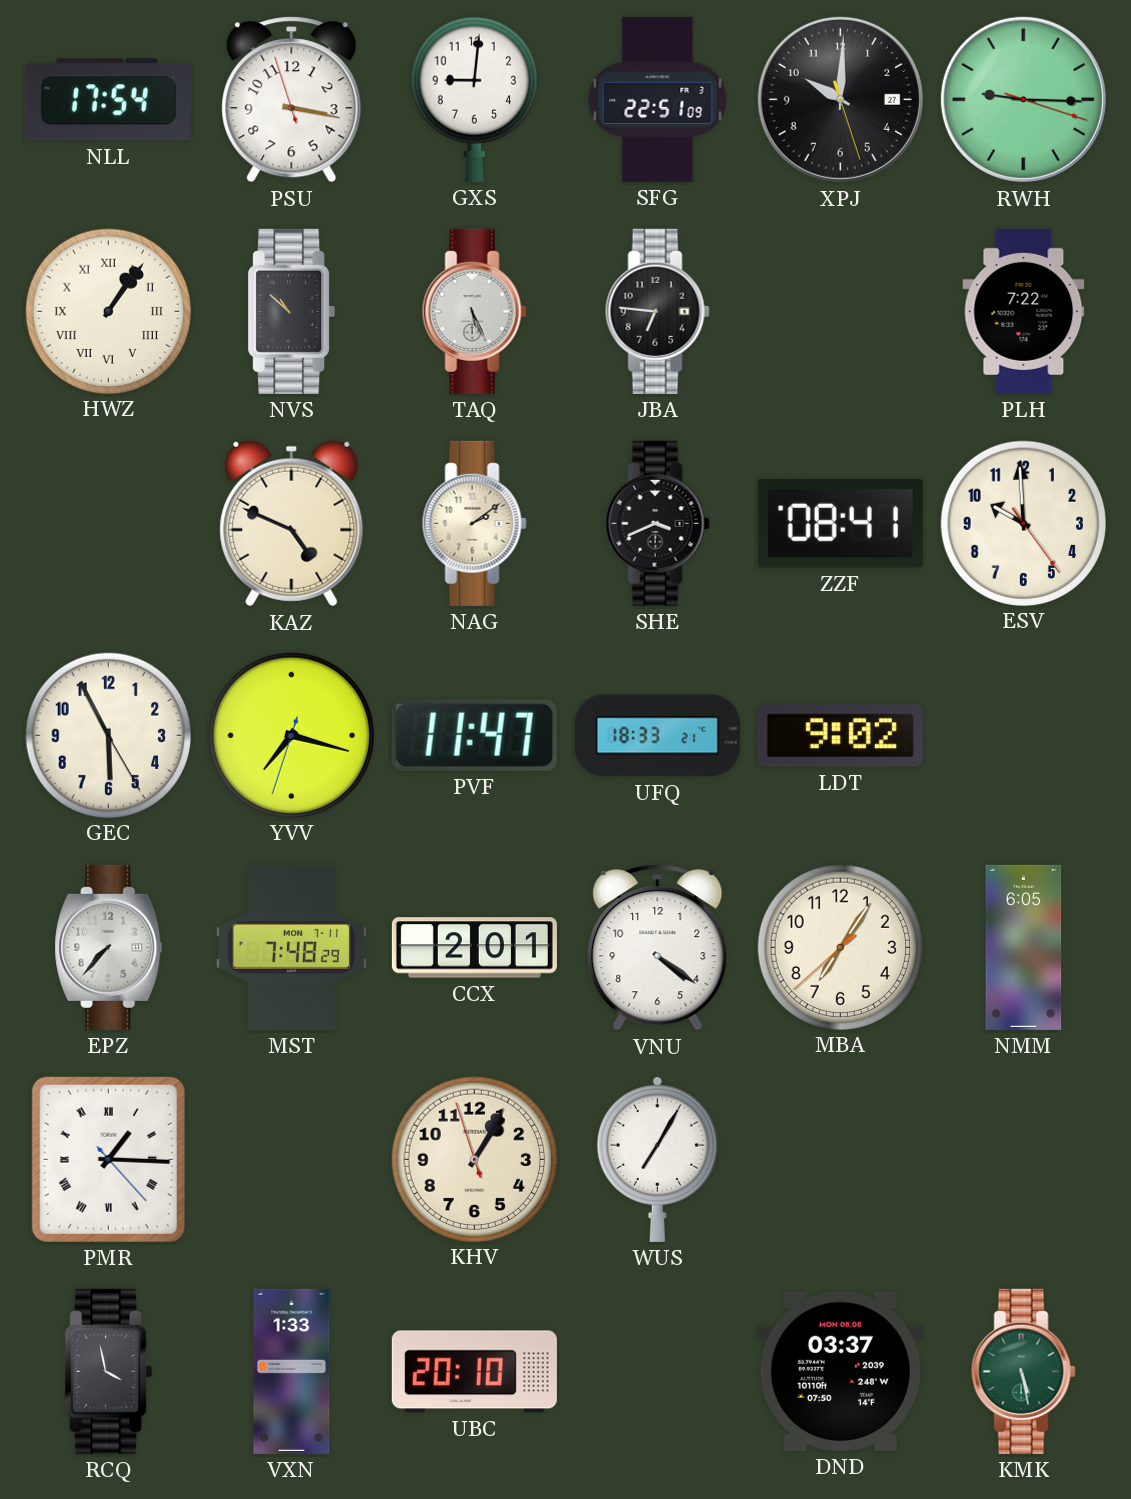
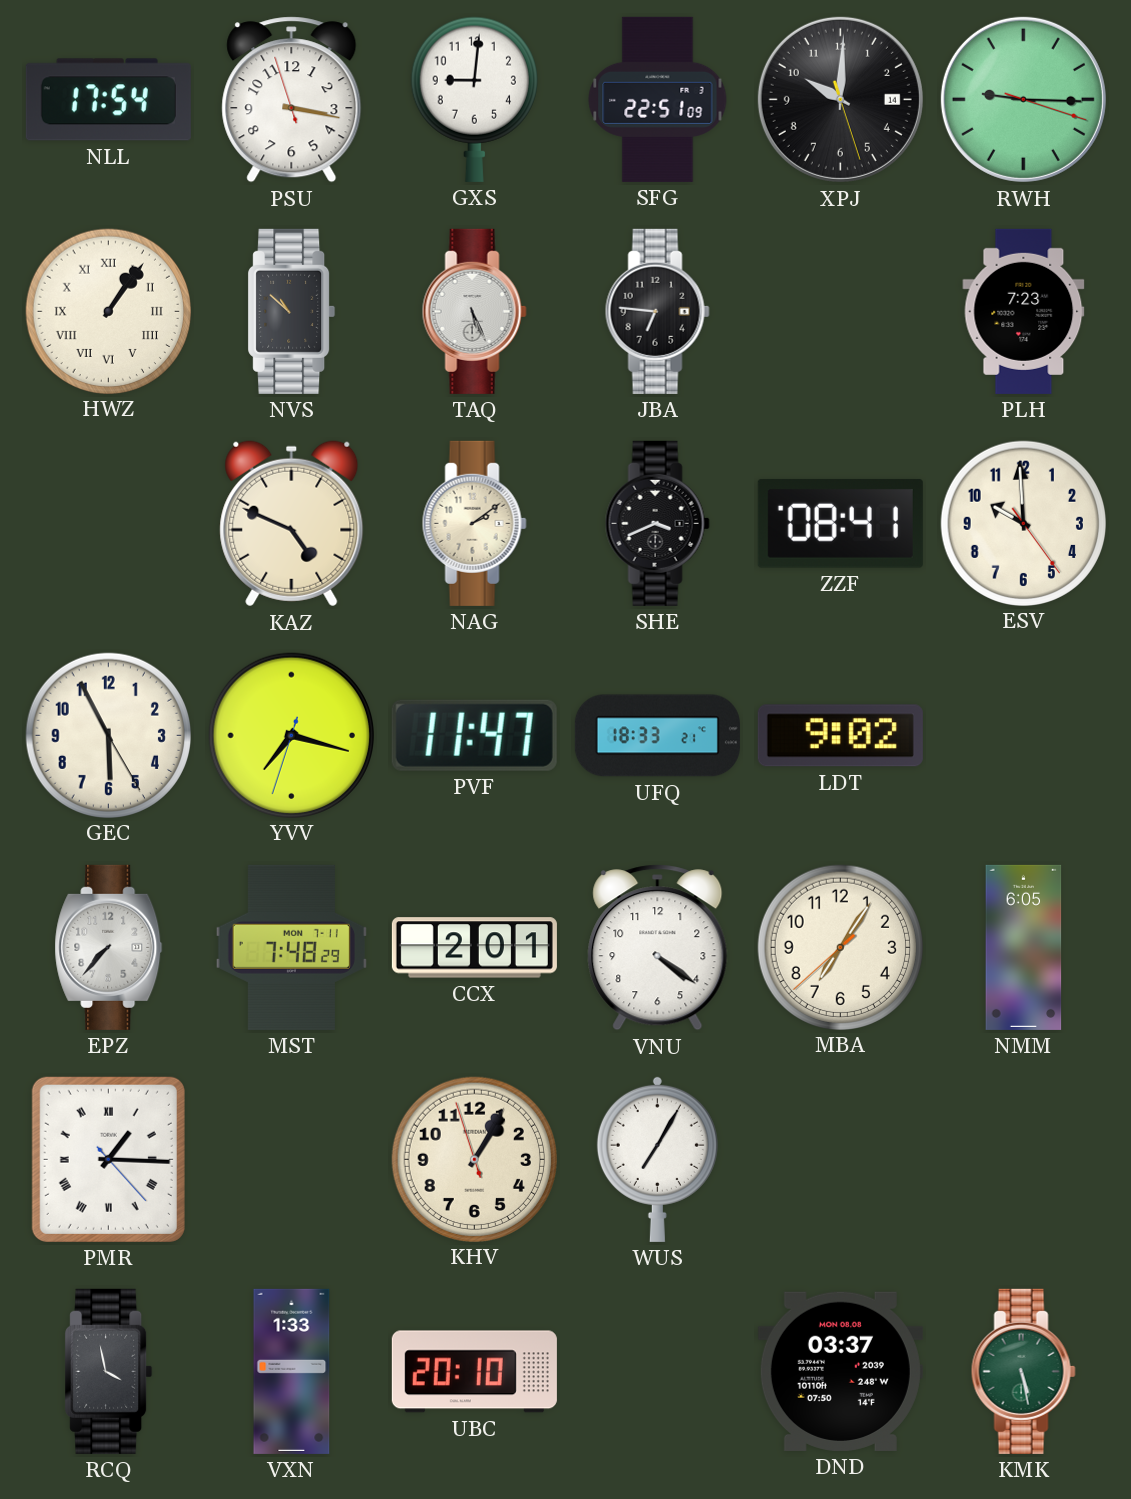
XPJ date: 27 -> 14
PLH: 7:22 -> 7:23
